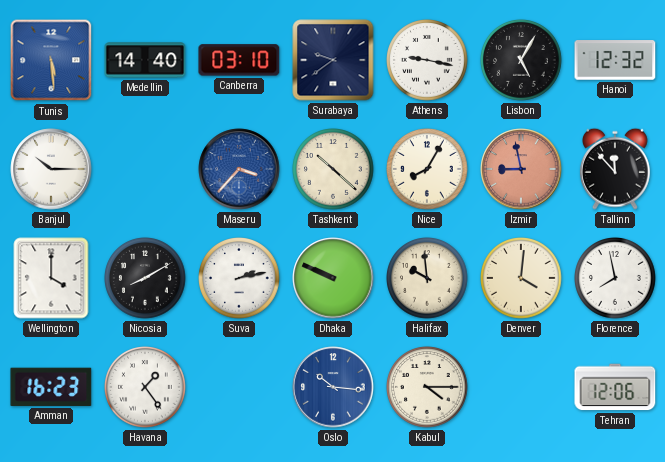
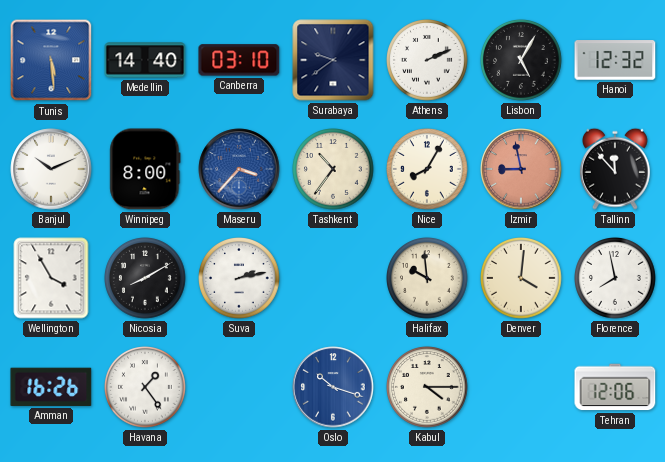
Athens: 9:17 -> 2:11
Banjul: 10:15 -> 10:11
Winnipeg: none -> 8:00
Tashkent: 10:22 -> 10:36
Wellington: 4:00 -> 3:55
Dhaka: 9:49 -> none
Amman: 16:23 -> 16:26
Oslo: 10:16 -> 10:18
